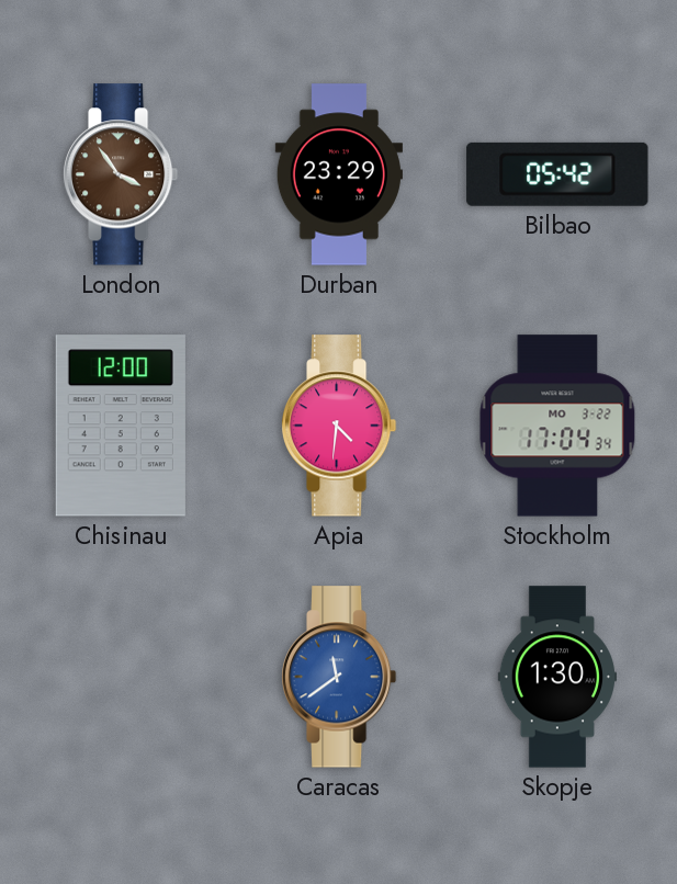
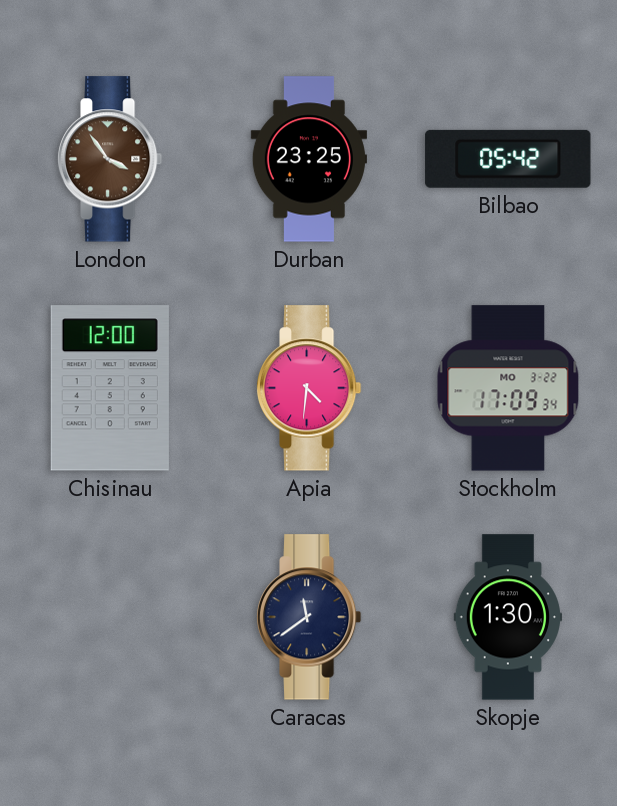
Durban: 23:29 -> 23:25
Stockholm: 17:04 -> 17:09
Caracas dial: blue -> navy
